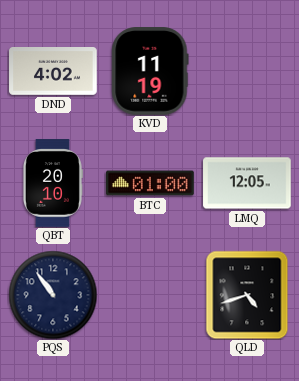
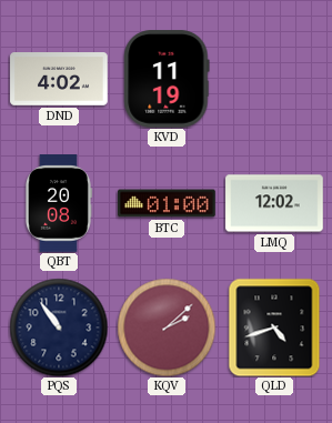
QBT: 20:10 -> 20:08
LMQ: 12:05 -> 12:02
KQV: none -> 2:08
